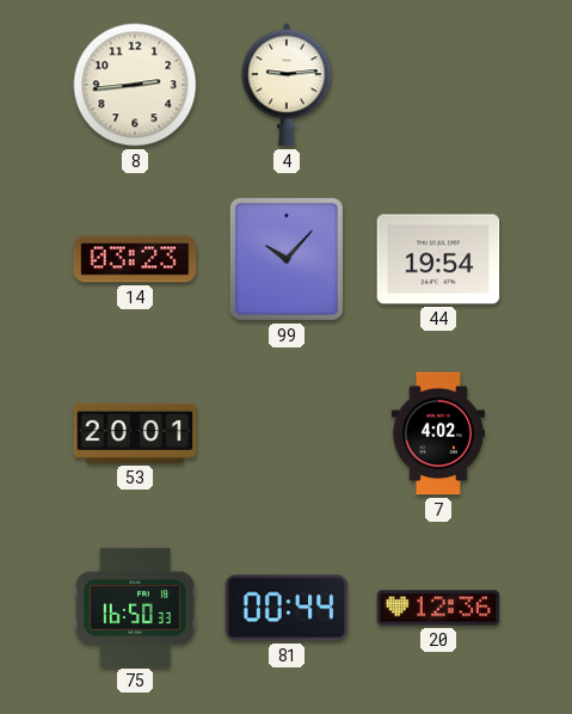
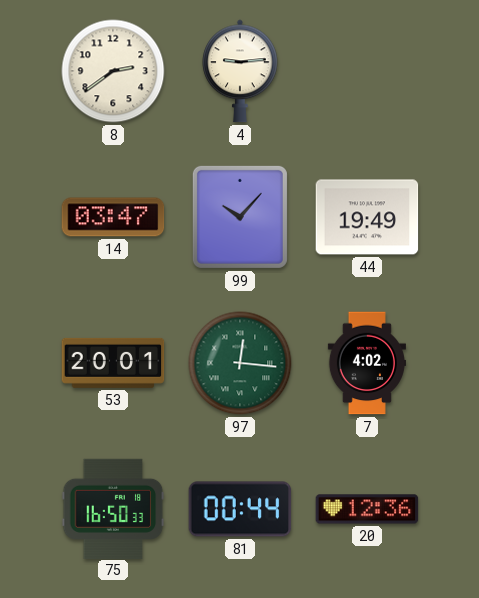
8: 2:44 -> 2:39
14: 03:23 -> 03:47
44: 19:54 -> 19:49
97: none -> 12:16
